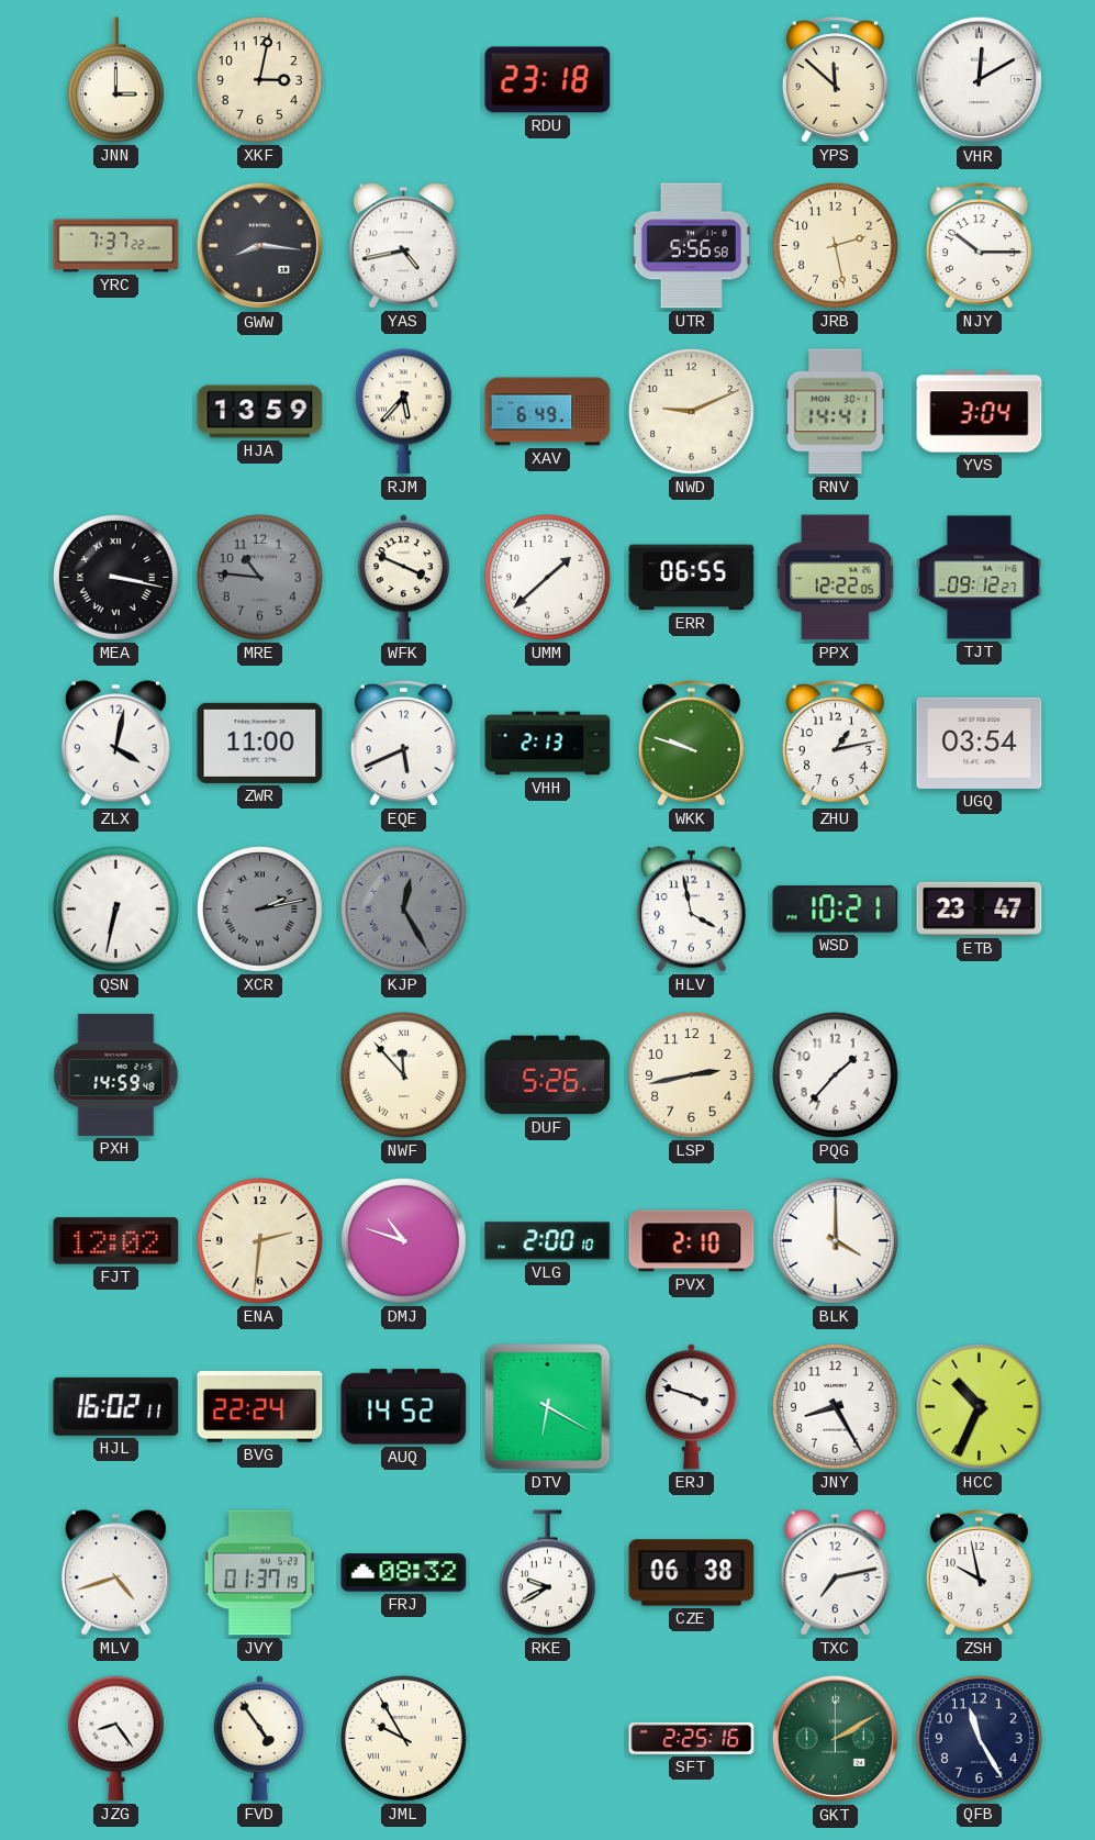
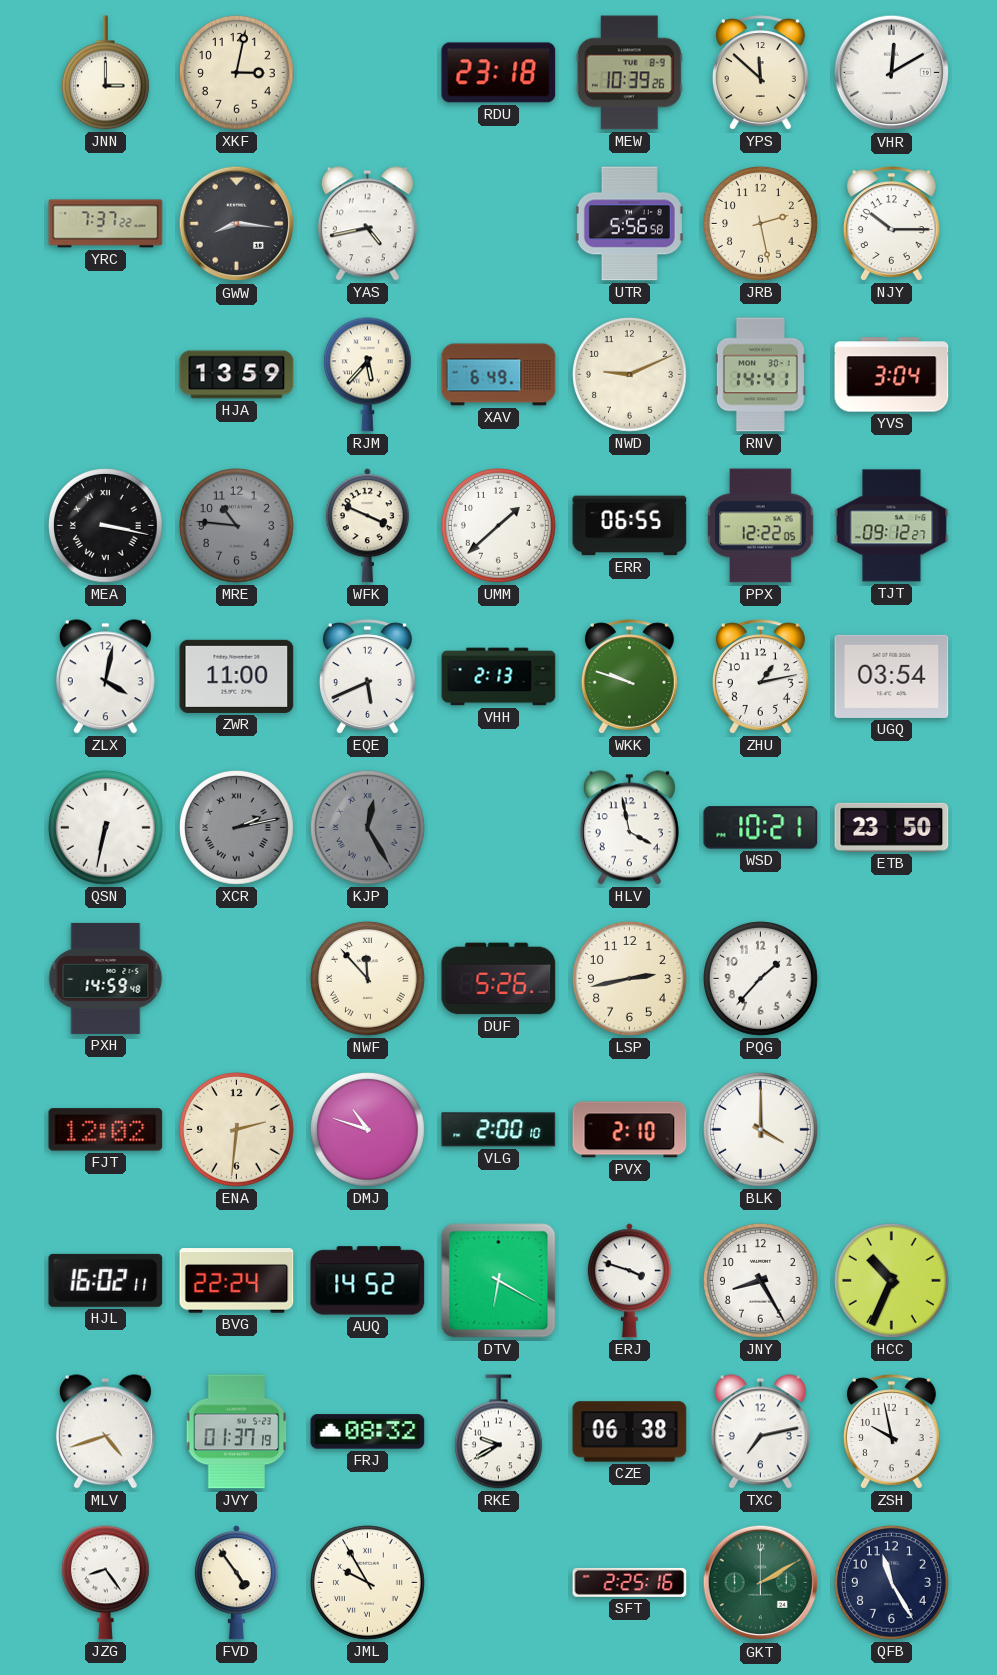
MEW: none -> 10:39
ETB: 23:47 -> 23:50
